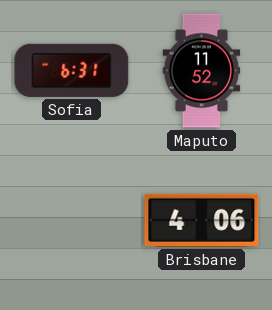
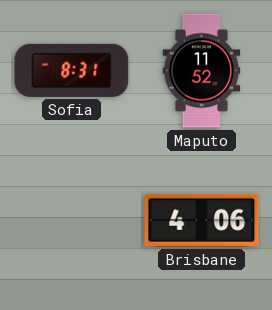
Sofia: 6:31 -> 8:31
